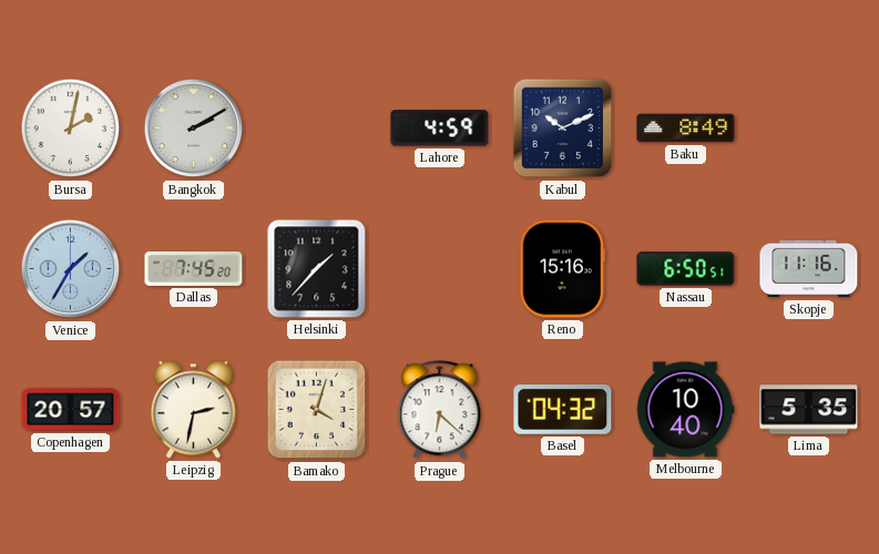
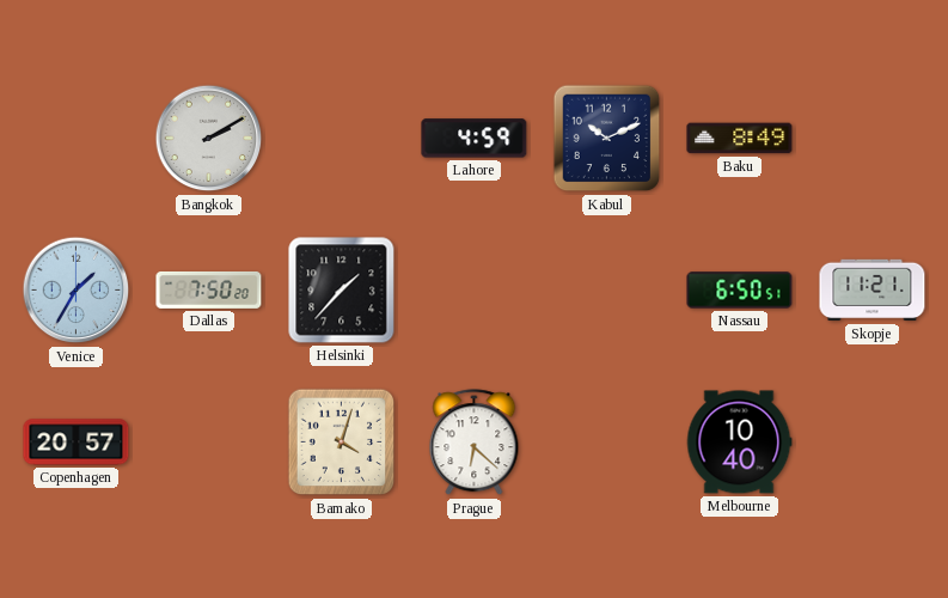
Bursa: 2:02 -> none
Dallas: 7:45 -> 7:50
Reno: 15:16 -> none
Skopje: 11:16 -> 11:21
Leipzig: 2:32 -> none
Basel: 04:32 -> none
Lima: 5:35 -> none
